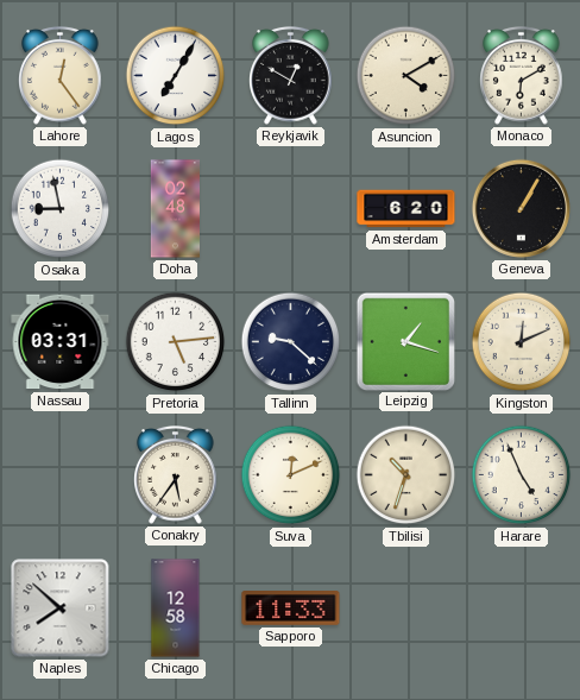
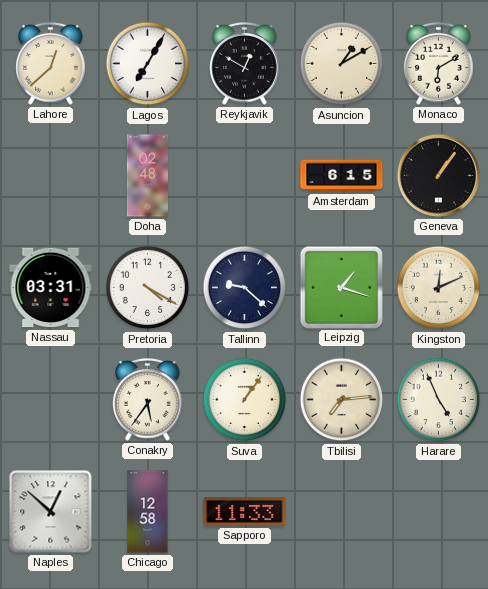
Lahore: 12:24 -> 12:38
Asuncion: 4:10 -> 1:10
Osaka: 8:58 -> none
Amsterdam: 6:20 -> 6:15
Geneva: 1:05 -> 1:06
Pretoria: 5:14 -> 4:20
Suva: 12:11 -> 1:06
Tbilisi: 10:33 -> 7:14
Naples: 7:52 -> 12:52
